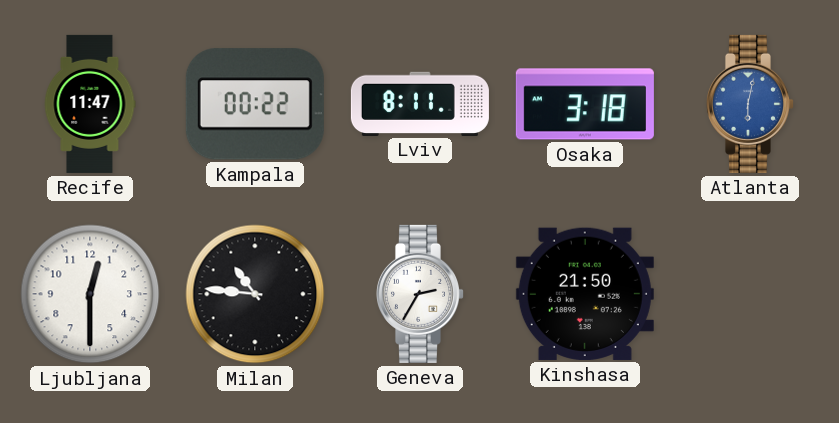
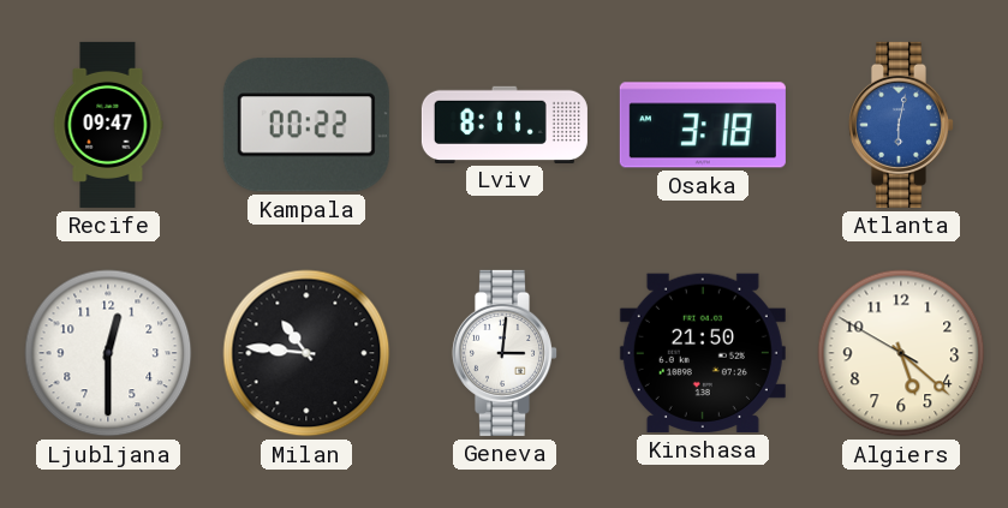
Recife: 11:47 -> 09:47
Geneva: 2:35 -> 3:01
Algiers: none -> 5:21
